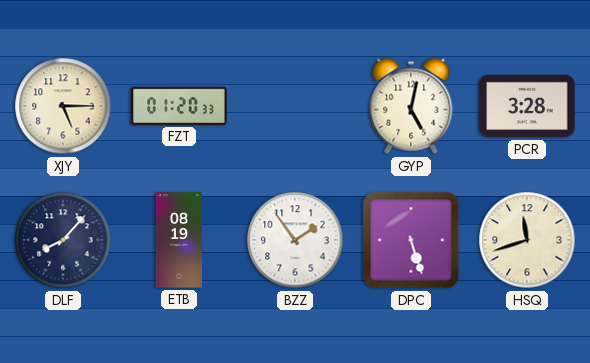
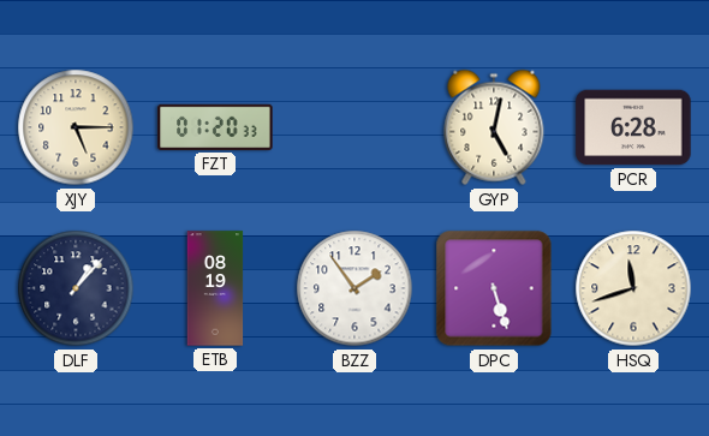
PCR: 3:28 -> 6:28
DLF: 8:07 -> 1:07
